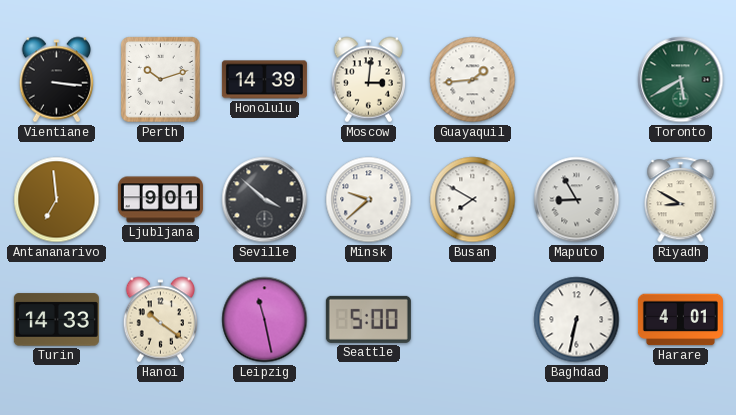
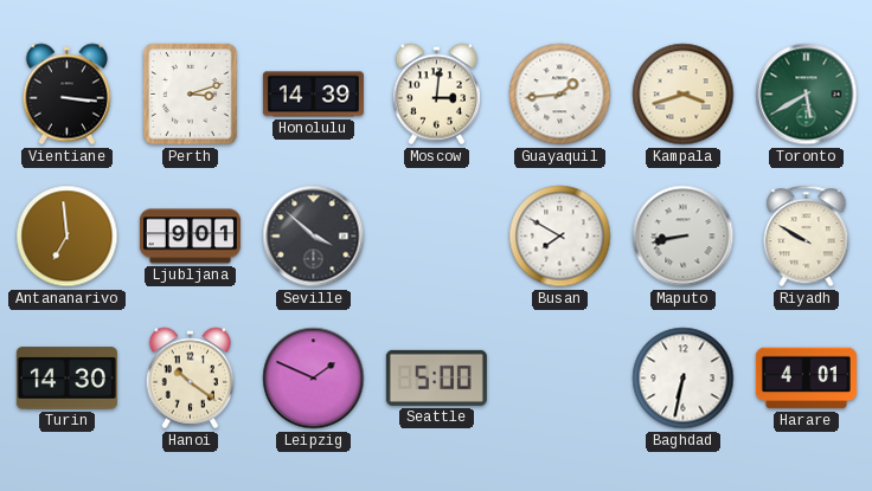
Perth: 10:12 -> 3:12
Kampala: none -> 3:42
Minsk: 9:38 -> none
Maputo: 8:55 -> 8:43
Riyadh: 8:50 -> 9:50
Turin: 14:33 -> 14:30
Leipzig: 11:28 -> 1:49
